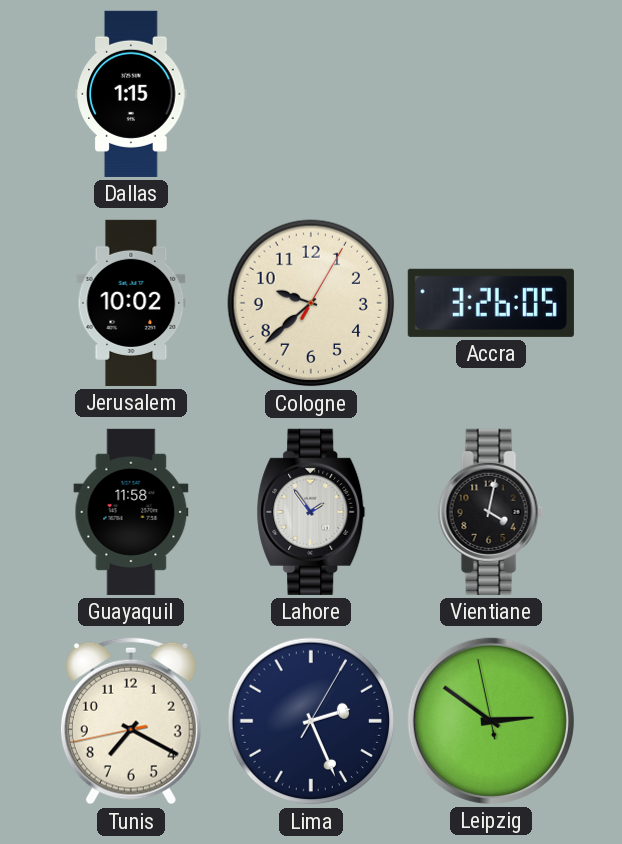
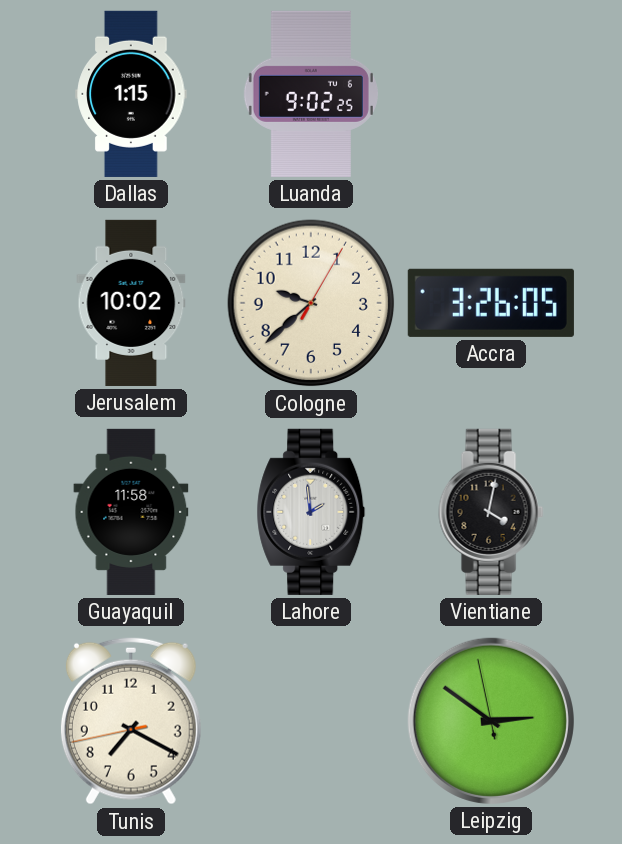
Luanda: none -> 9:02
Lahore: 1:54 -> 1:59
Lima: 2:26 -> none
